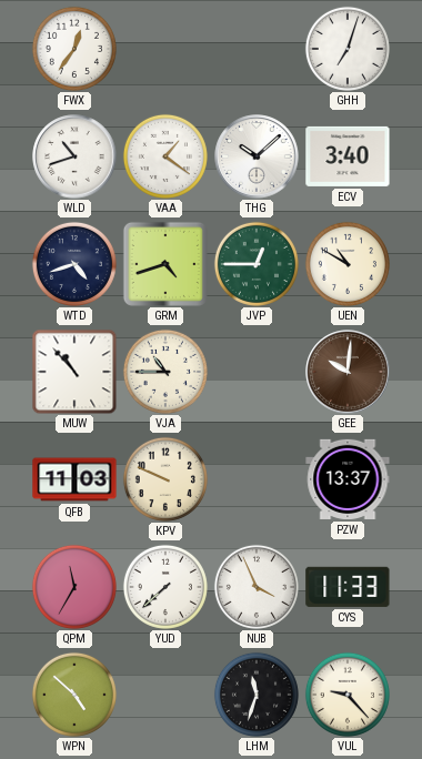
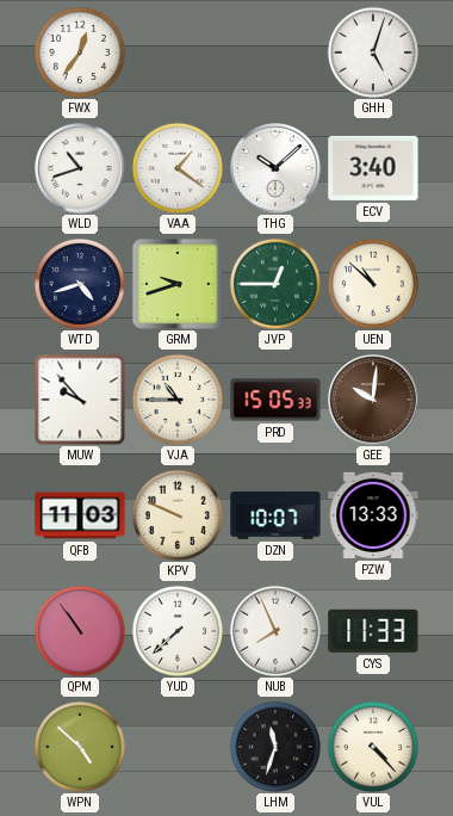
GHH: 7:03 -> 5:03
GRM: 4:42 -> 9:42
UEN: 10:50 -> 10:52
MUW: 10:53 -> 9:53
PRD: none -> 15:05
DZN: none -> 10:07
PZW: 13:37 -> 13:33
QPM: 11:35 -> 10:54
NUB: 3:56 -> 7:56
VUL: 9:23 -> 4:23
